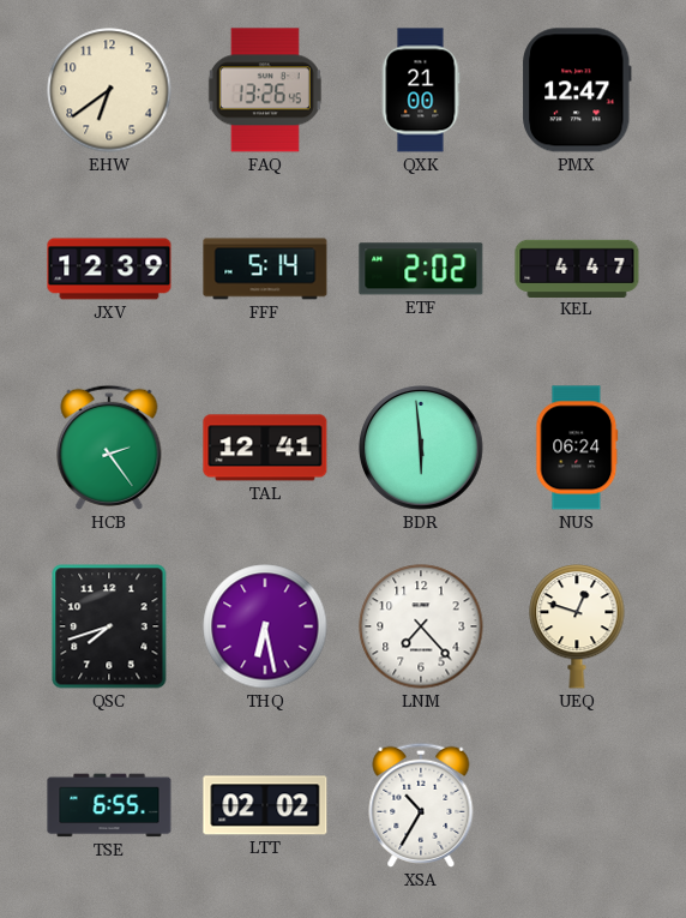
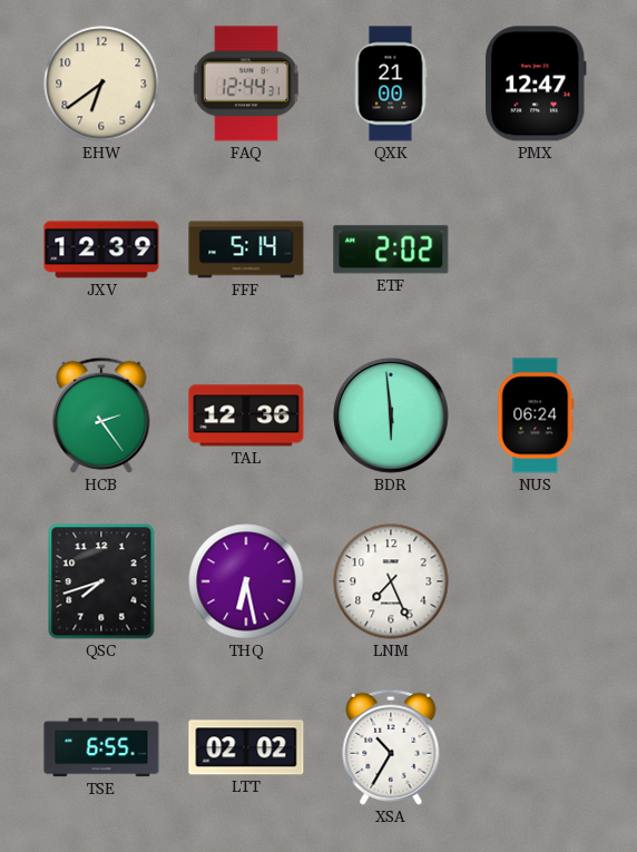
FAQ: 13:26 -> 12:44
KEL: 4:47 -> none
TAL: 12:41 -> 12:36
LNM: 7:23 -> 7:26
UEQ: 12:48 -> none
